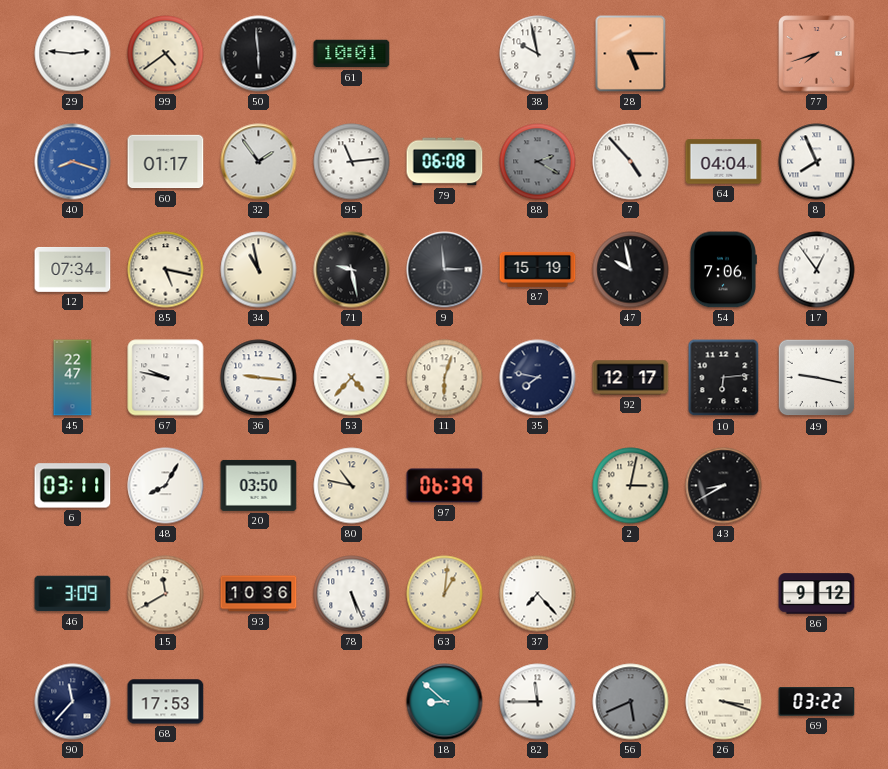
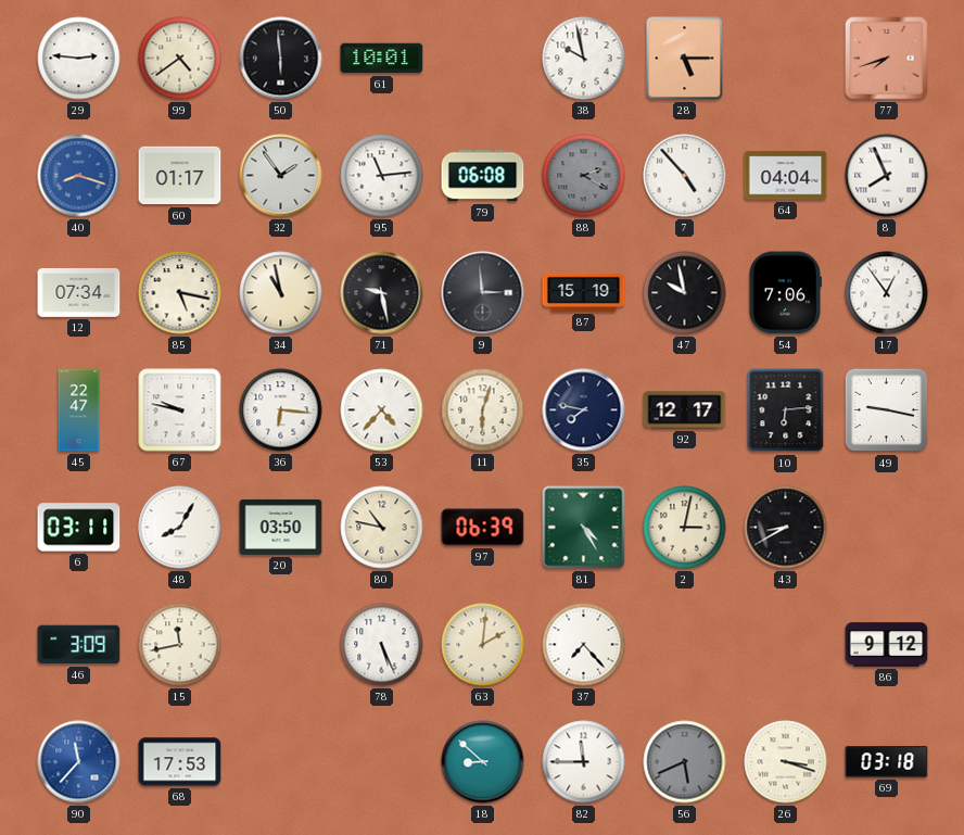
36: 9:16 -> 6:16
81: none -> 4:25
15: 11:40 -> 11:43
93: 10:36 -> none
63: 1:01 -> 2:01
90 dial: navy -> blue
69: 03:22 -> 03:18
